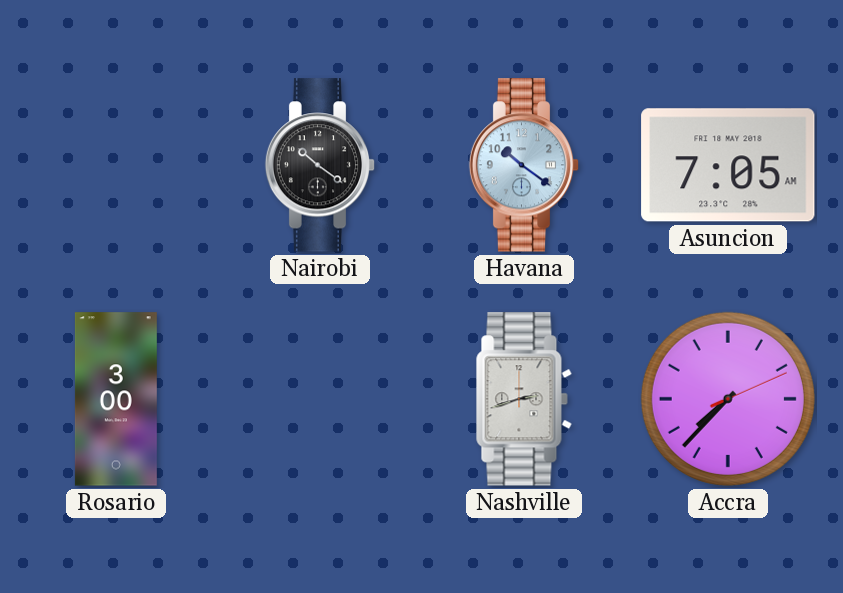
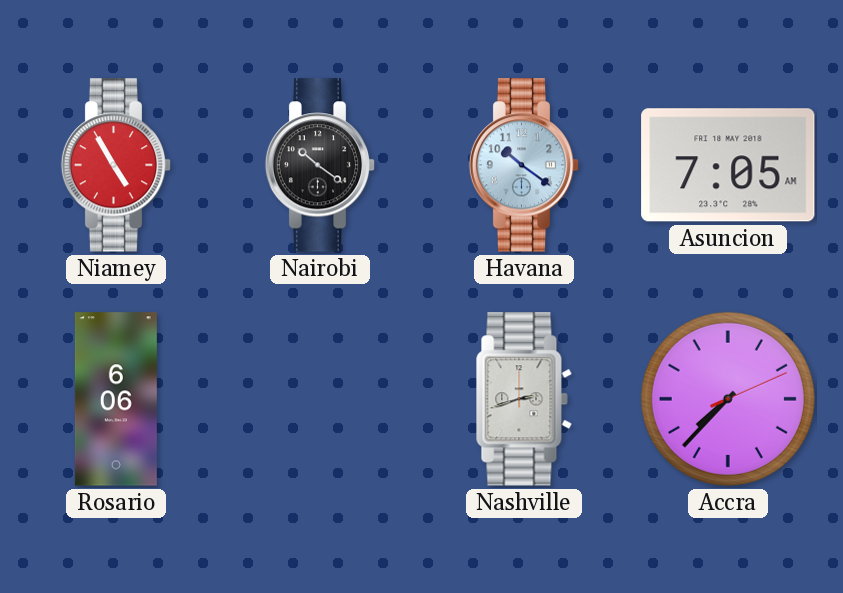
Niamey: none -> 4:55
Rosario: 3:00 -> 6:06
